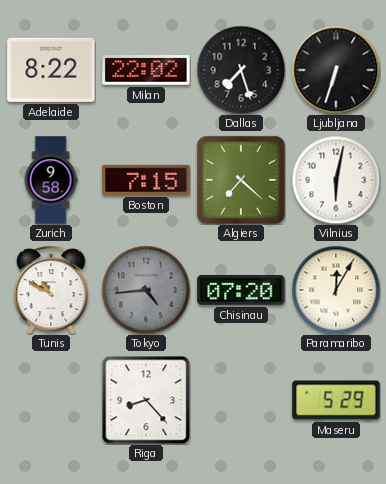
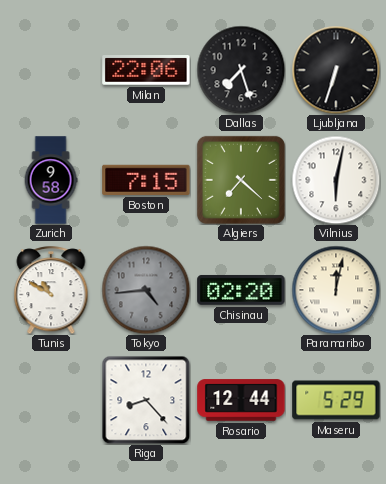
Adelaide: 8:22 -> none
Milan: 22:02 -> 22:06
Chisinau: 07:20 -> 02:20
Paramaribo: 12:05 -> 12:02
Rosario: none -> 12:44
